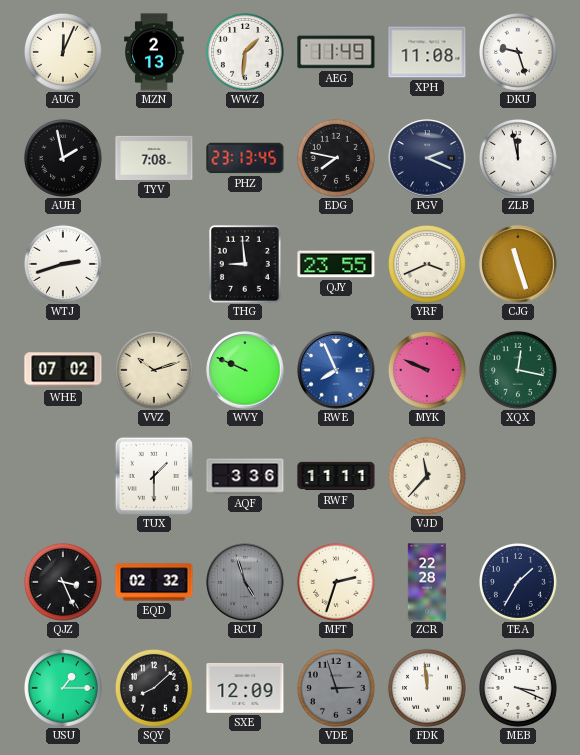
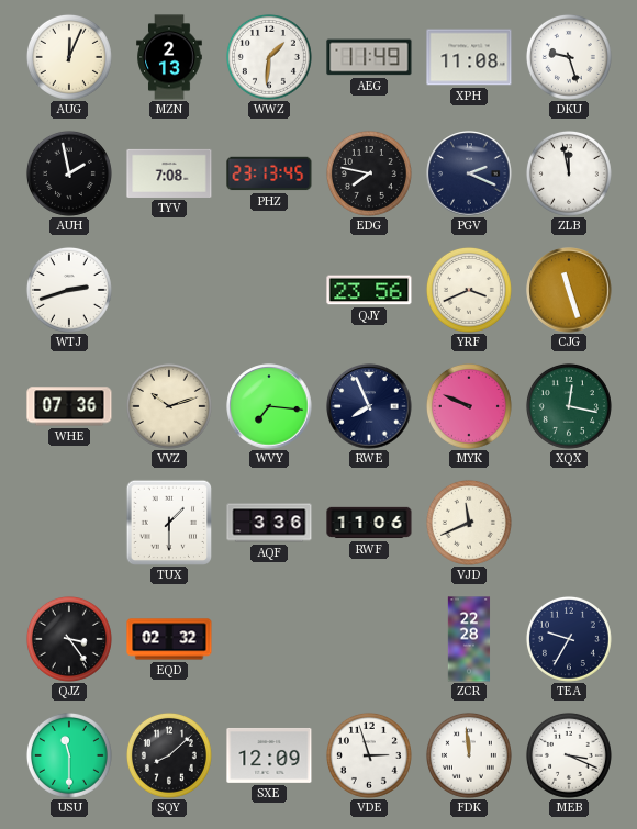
THG: 8:59 -> none
QJY: 23:55 -> 23:56
WHE: 07:02 -> 07:36
WVY: 9:49 -> 7:16
RWE dial: blue -> navy
RWF: 11:11 -> 11:06
VJD: 11:37 -> 11:41
QJZ: 3:26 -> 3:24
RCU: 4:57 -> none
MFT: 2:33 -> none
TEA: 1:35 -> 9:35
USU: 1:15 -> 11:30
VDE dial: grey -> white
